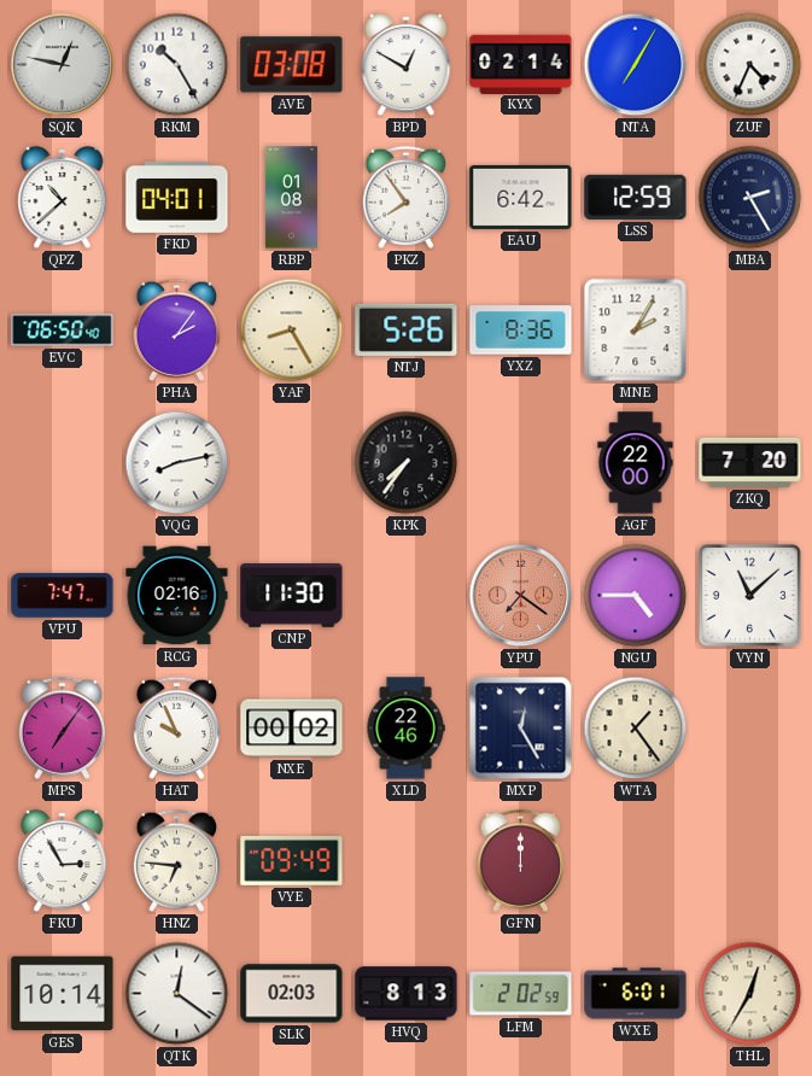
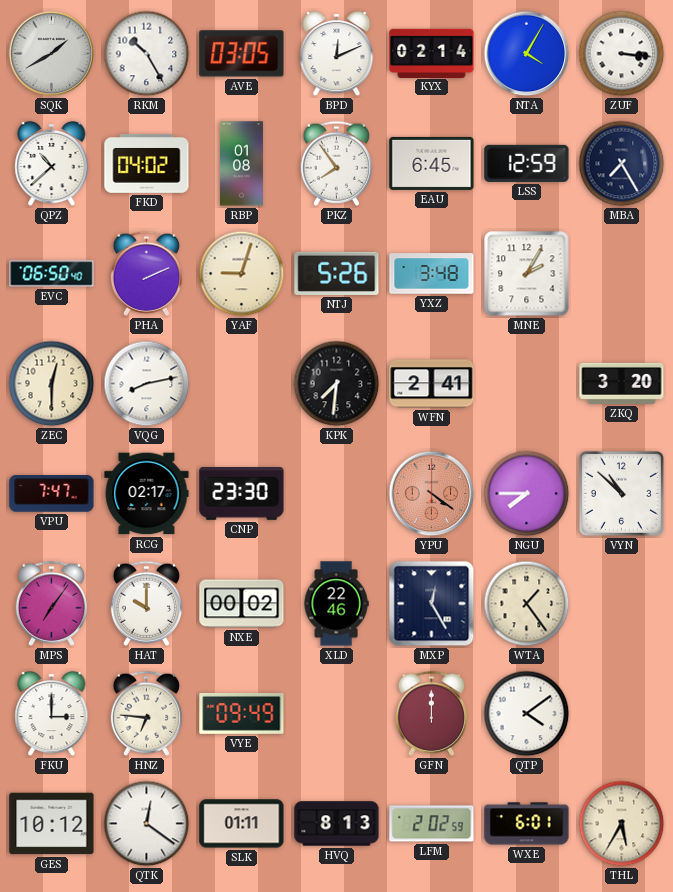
SQK: 12:47 -> 1:40
AVE: 03:08 -> 03:05
BPD: 12:50 -> 12:11
NTA: 7:05 -> 4:05
ZUF: 4:34 -> 3:16
FKD: 04:01 -> 04:02
EAU: 6:42 -> 6:45
MBA: 2:25 -> 7:25
PHA: 2:06 -> 2:11
YAF: 8:25 -> 9:03
YXZ: 8:36 -> 3:48
ZEC: none -> 12:30
KPK: 7:36 -> 7:31
WFN: none -> 2:41
AGF: 22:00 -> none
ZKQ: 7:20 -> 3:20
RCG: 02:16 -> 02:17
CNP: 11:30 -> 23:30
YPU: 7:21 -> 4:21
NGU: 4:45 -> 7:45
VYN: 11:08 -> 10:52
HAT: 9:56 -> 10:00
FKU: 2:55 -> 3:00
QTP: none -> 4:09
GES: 10:14 -> 10:12
SLK: 02:03 -> 01:11
THL: 12:35 -> 5:35
